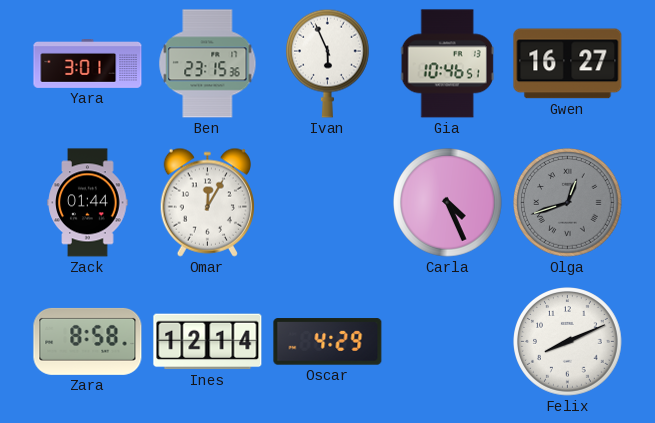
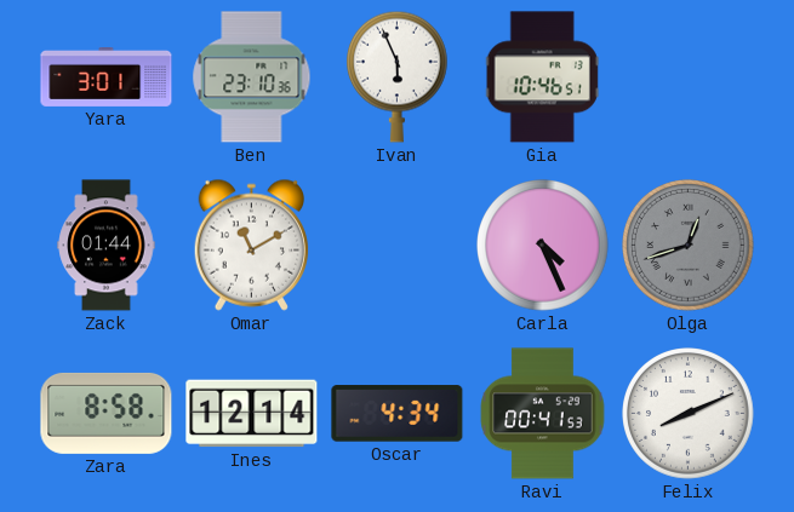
Ben: 23:15 -> 23:10
Gwen: 16:27 -> none
Omar: 12:05 -> 11:10
Oscar: 4:29 -> 4:34
Ravi: none -> 00:41
